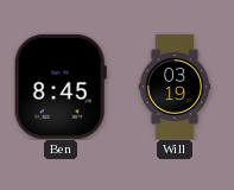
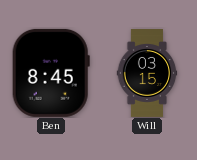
Will: 03:19 -> 03:15
